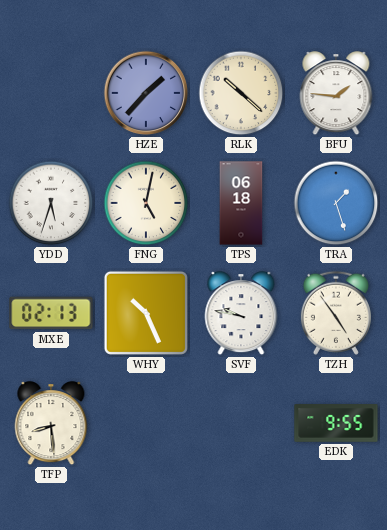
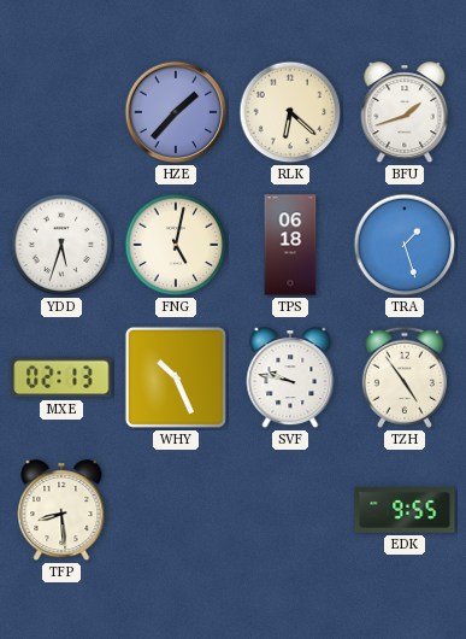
RLK: 10:22 -> 6:22
BFU: 1:46 -> 1:42
